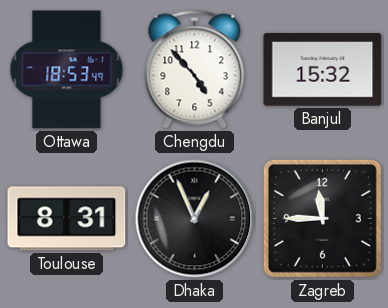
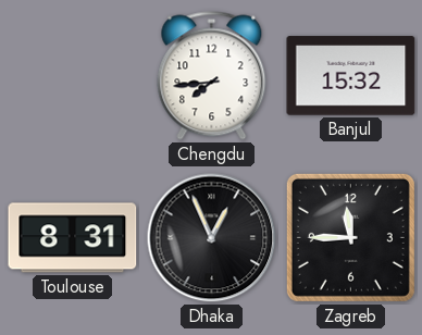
Ottawa: 18:53 -> none
Chengdu: 4:53 -> 7:44
